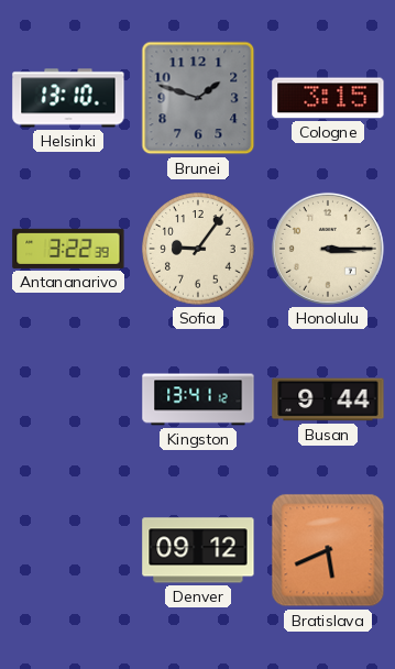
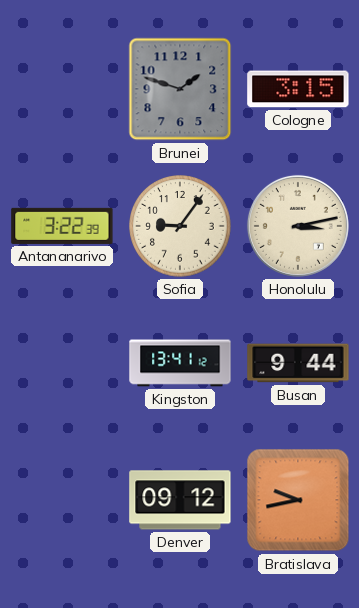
Helsinki: 13:10 -> none
Honolulu: 3:15 -> 3:13
Bratislava: 5:41 -> 9:43
